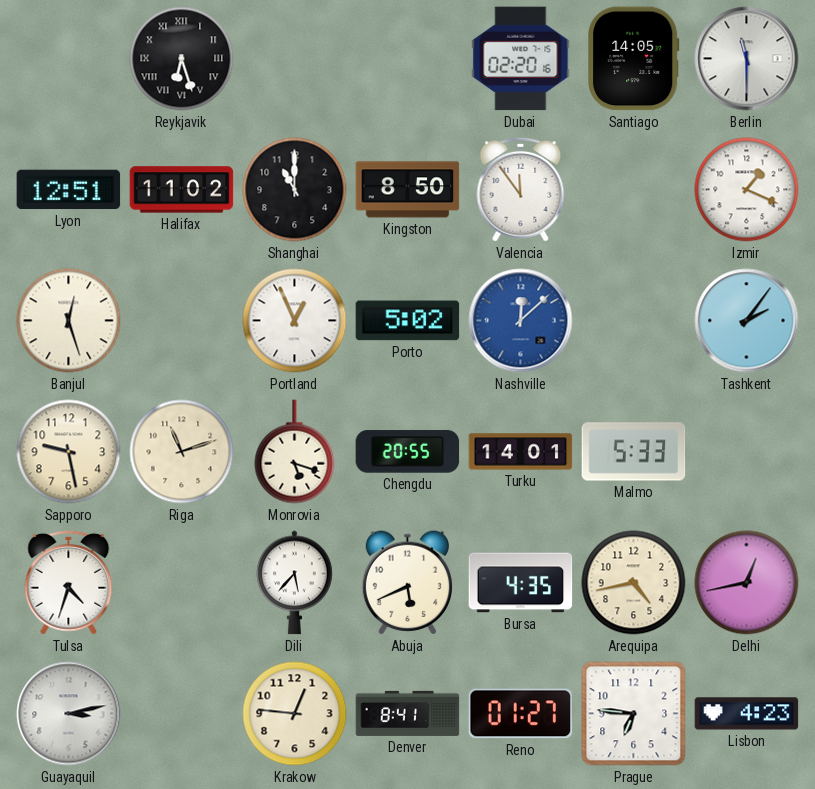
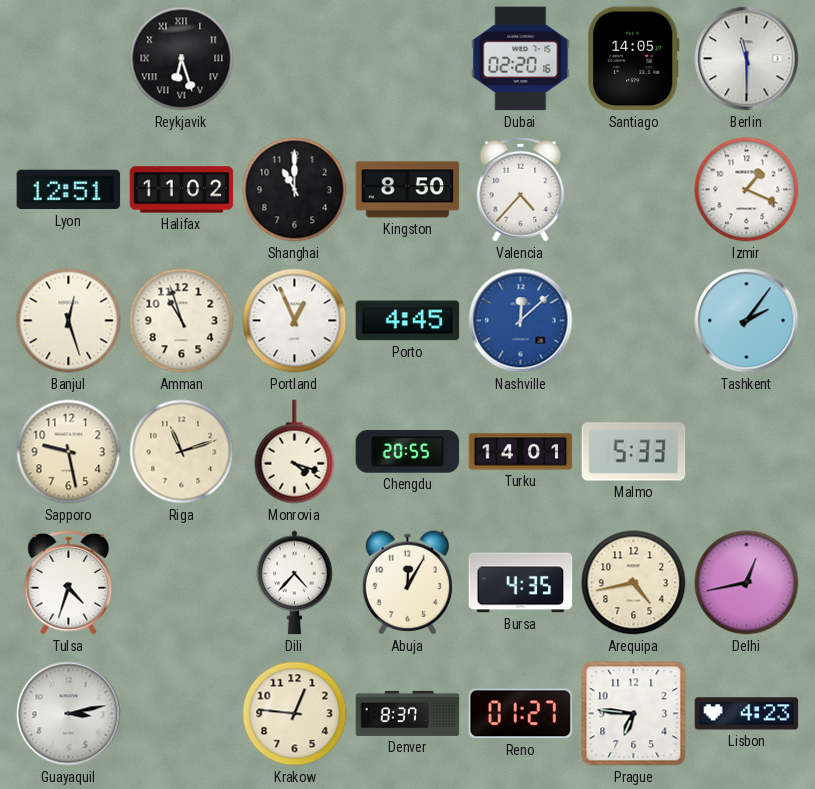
Valencia: 11:54 -> 4:37
Amman: none -> 10:57
Porto: 5:02 -> 4:45
Monrovia: 5:18 -> 4:18
Dili: 5:37 -> 4:37
Abuja: 5:41 -> 12:05
Denver: 8:41 -> 8:37
